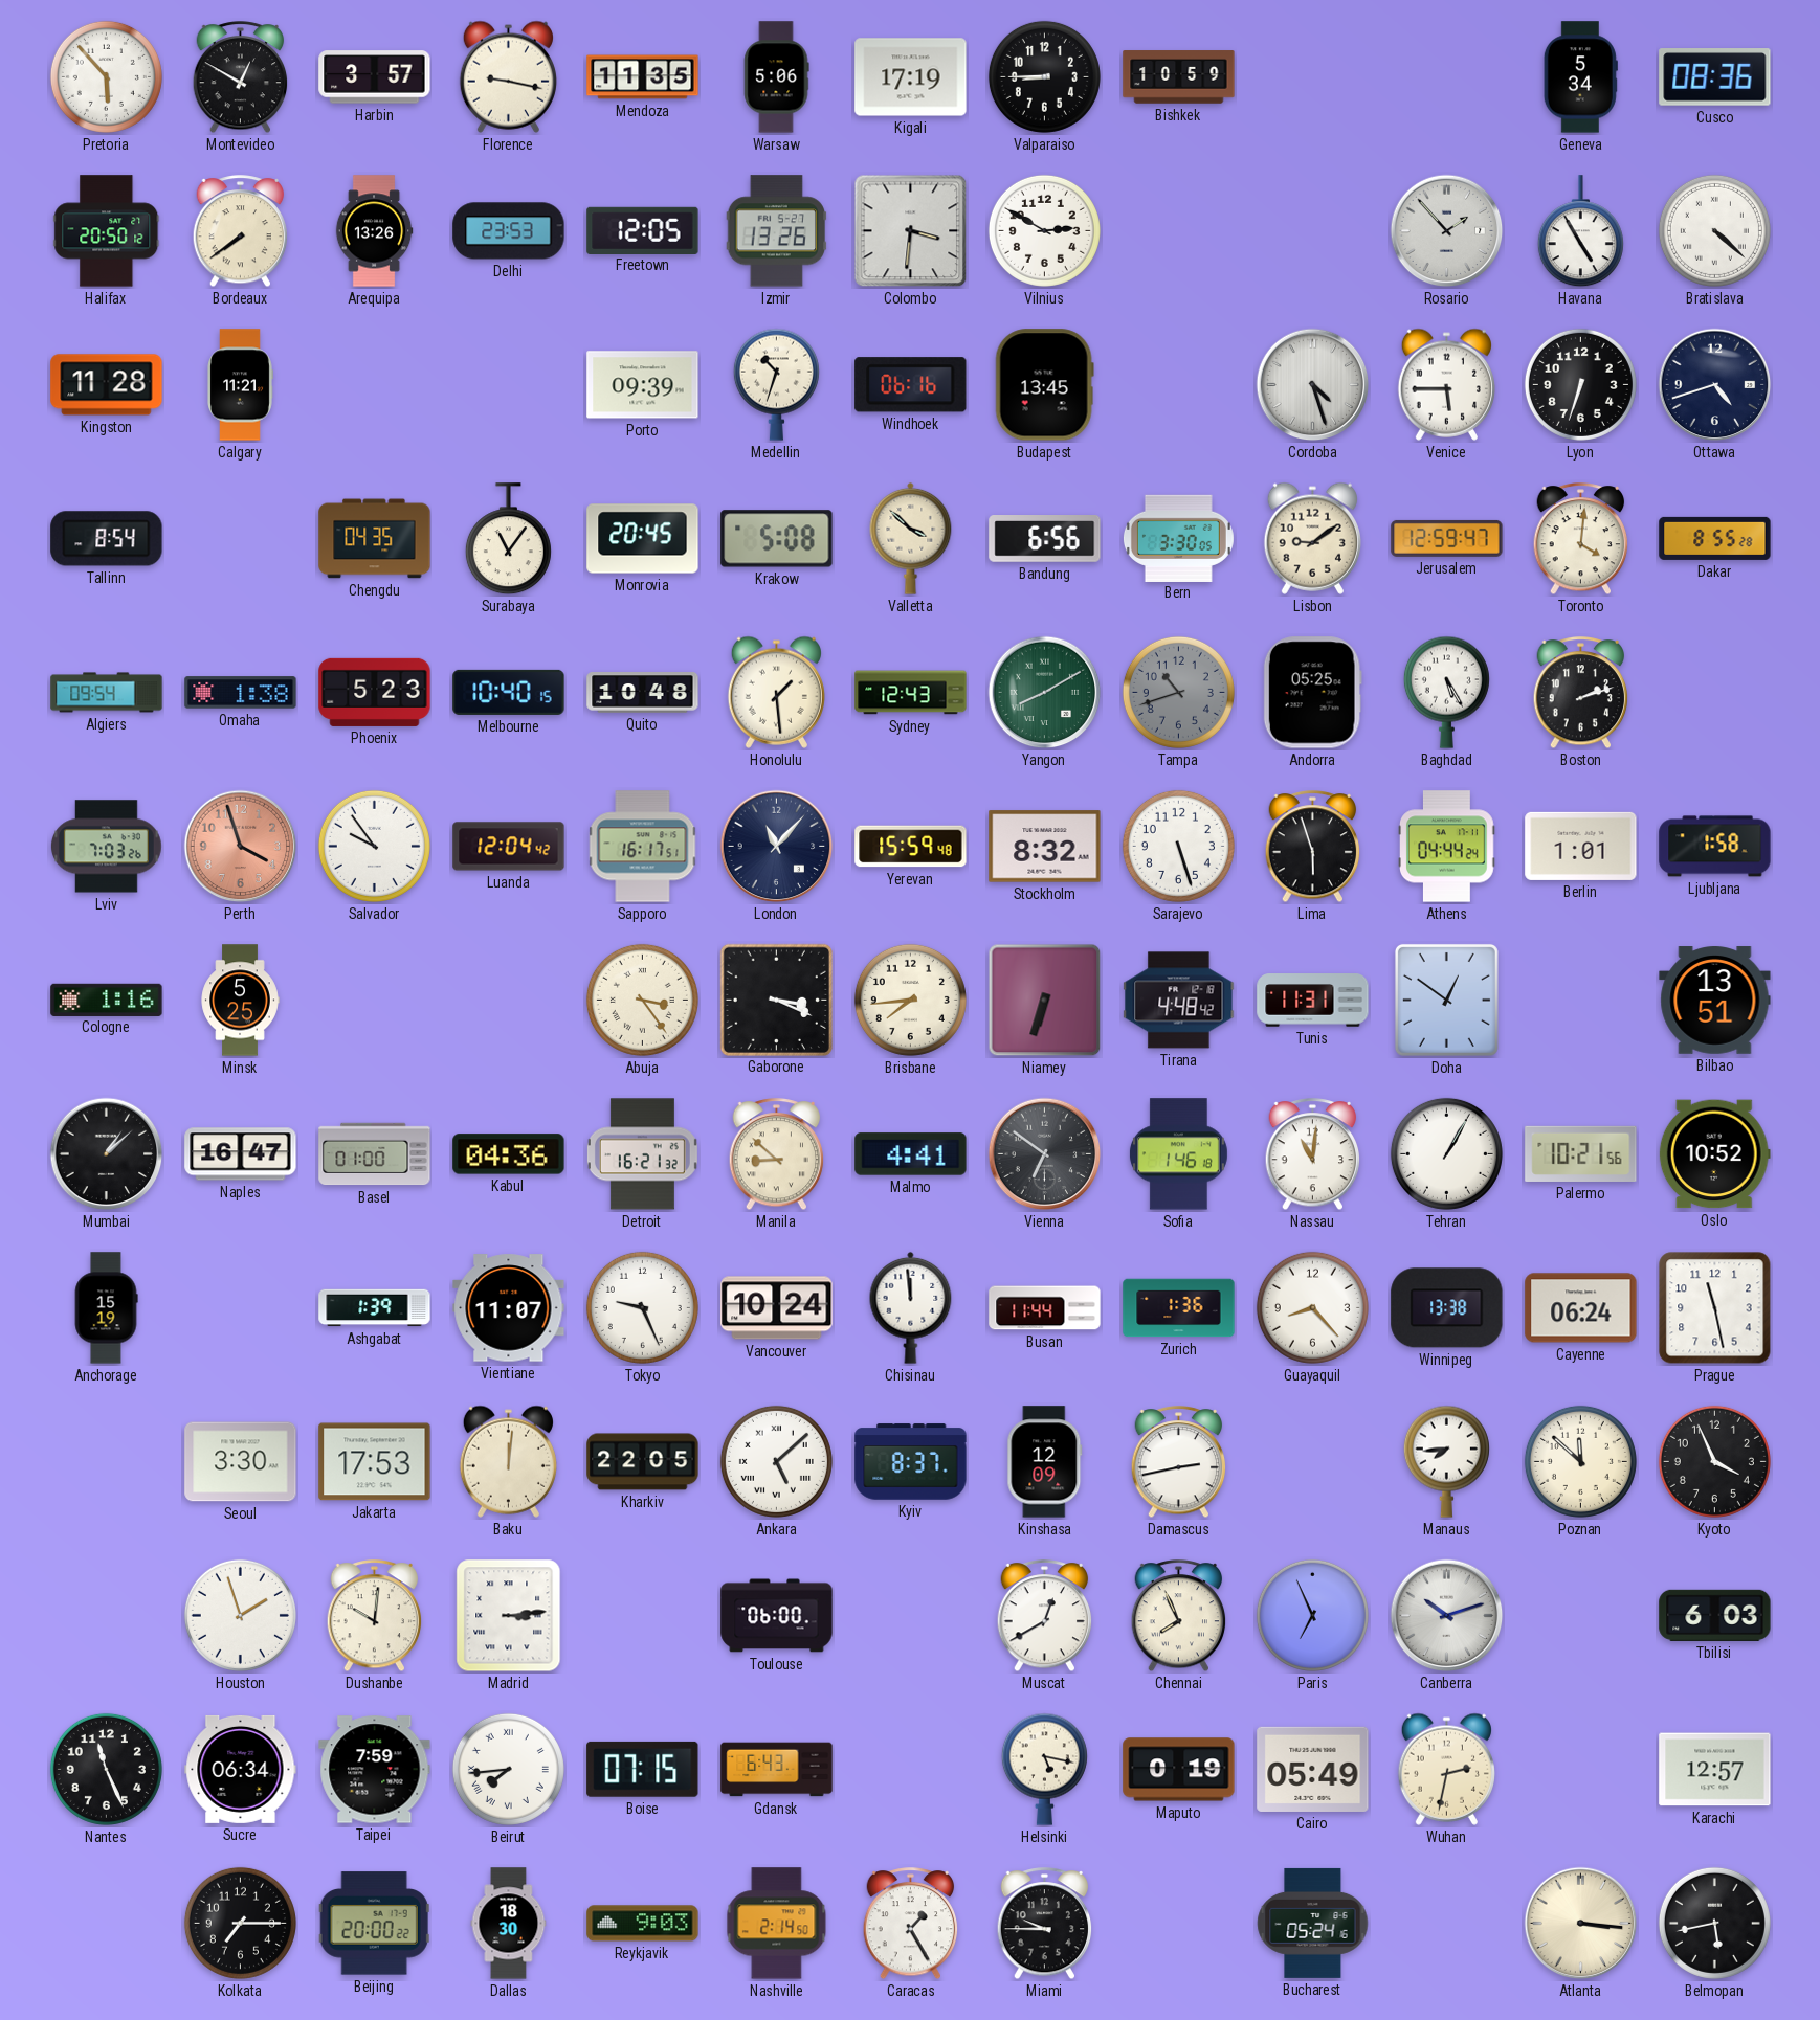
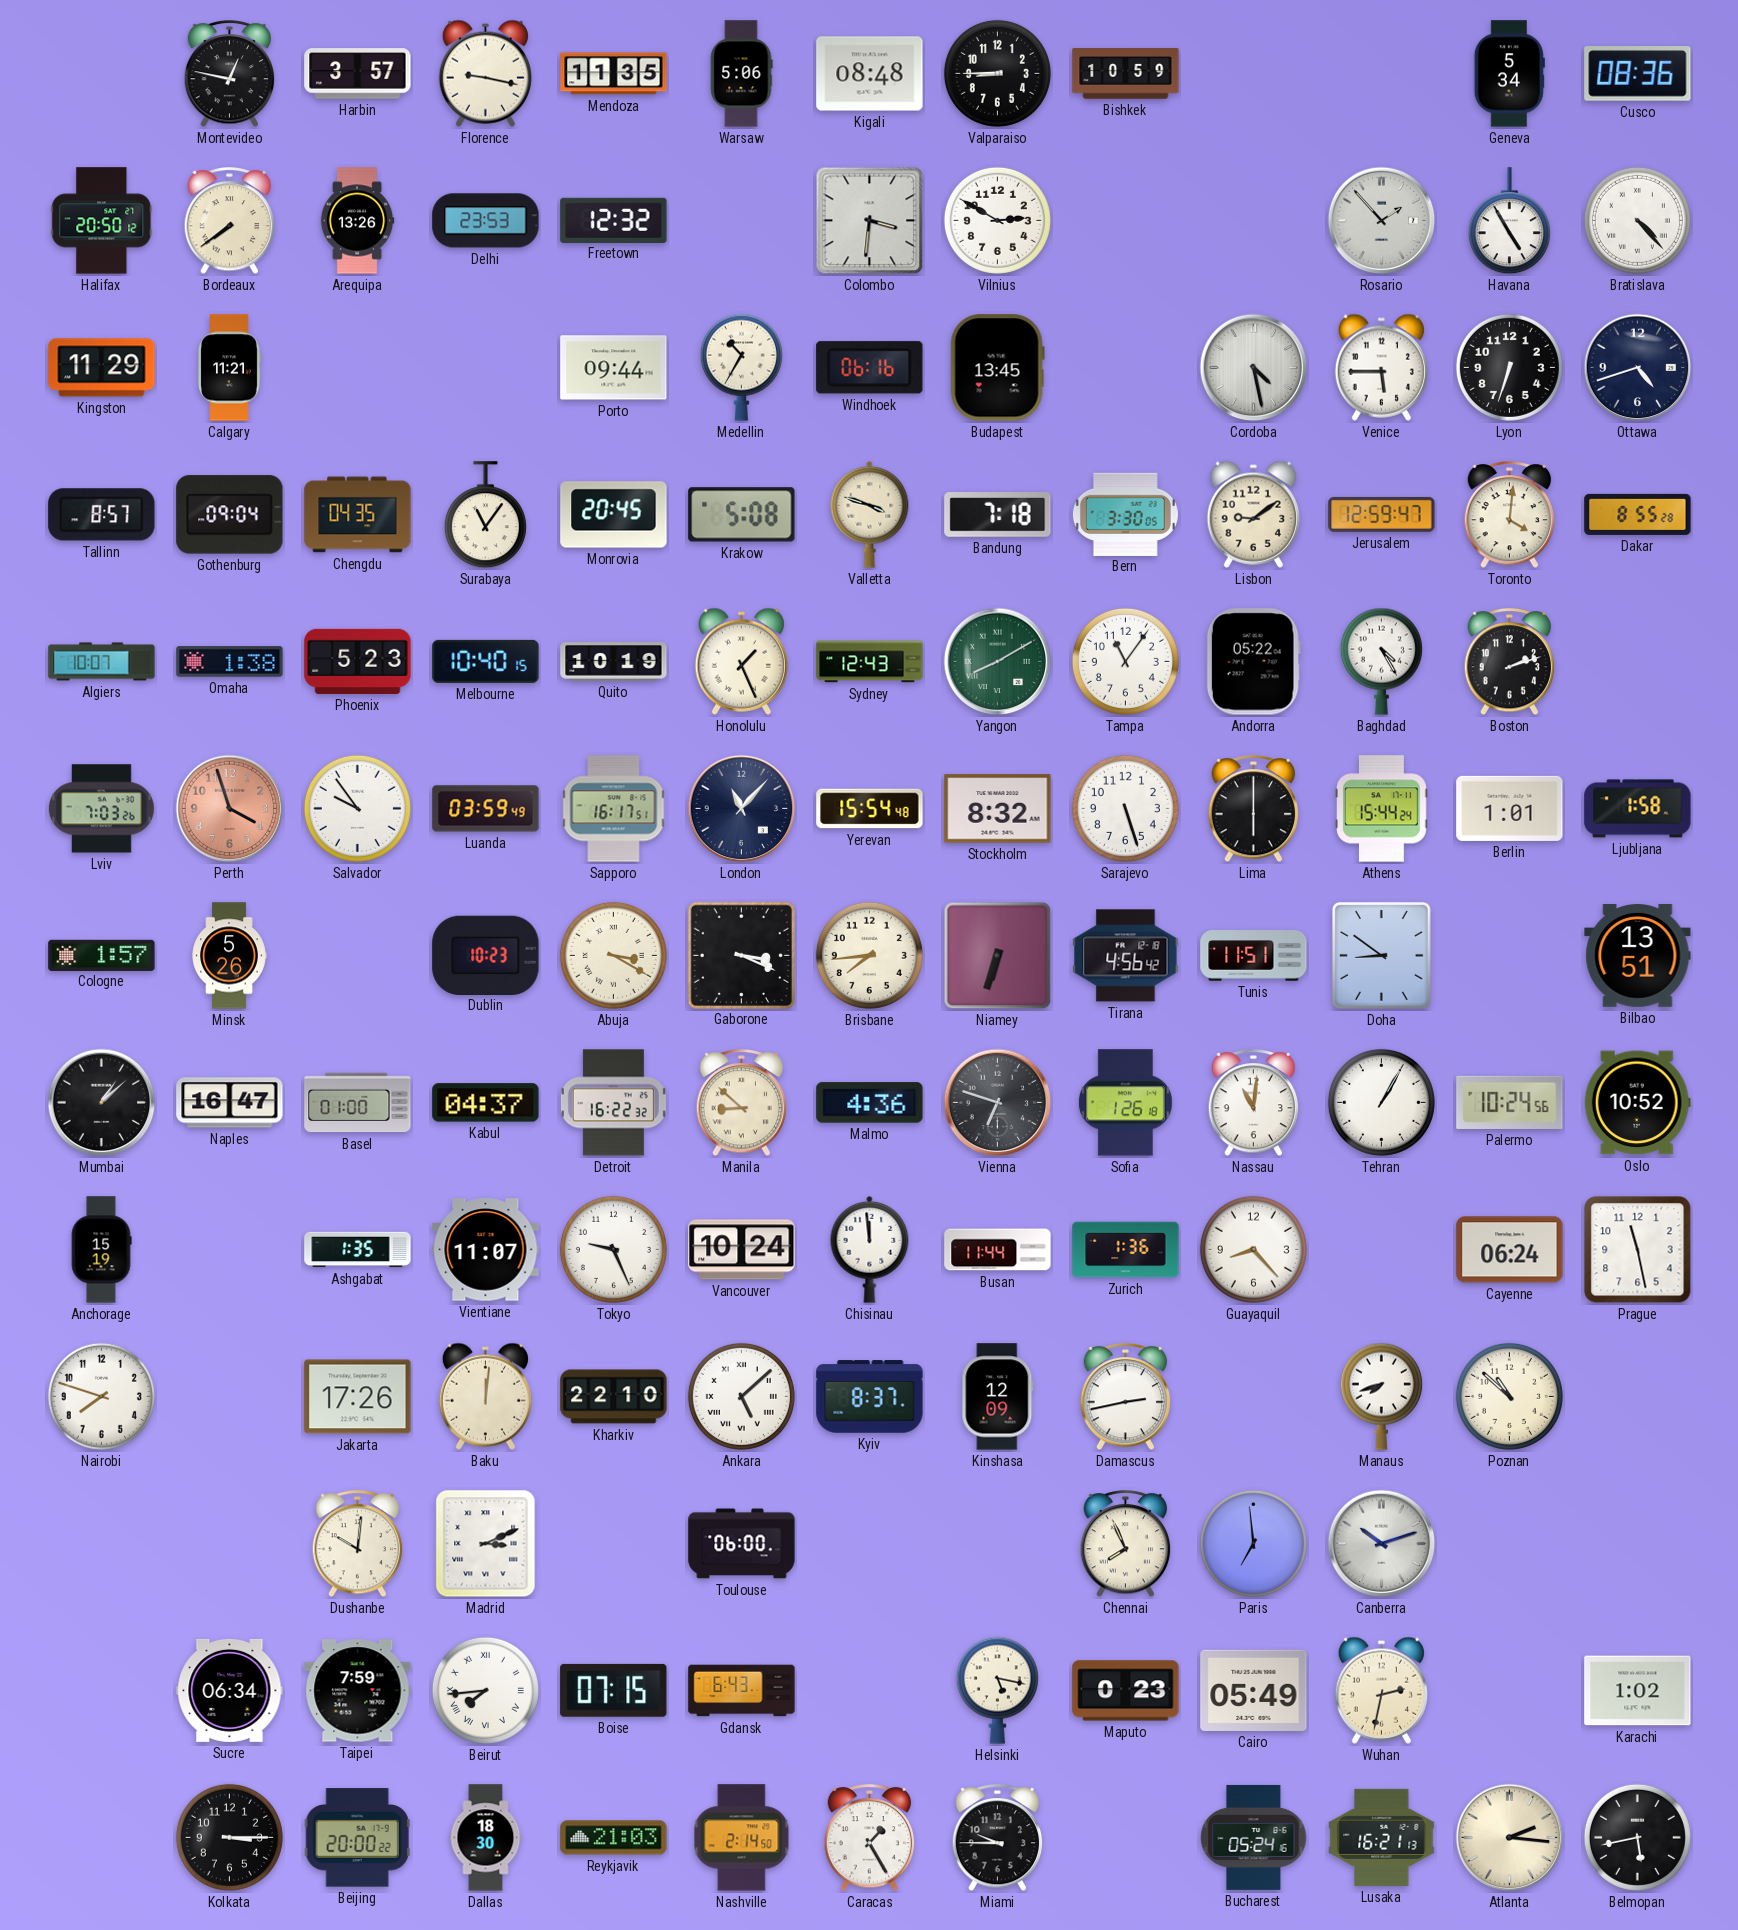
Pretoria: 5:53 -> none
Montevideo: 12:50 -> 12:47
Kigali: 17:19 -> 08:48
Freetown: 12:05 -> 12:32
Izmir: 13:26 -> none
Bratislava: 4:22 -> 4:23
Kingston: 11:28 -> 11:29
Porto: 09:39 -> 09:44
Medellin: 10:33 -> 10:35
Cordoba: 4:27 -> 4:28
Tallinn: 8:54 -> 8:57
Gothenburg: none -> 09:04
Valletta: 3:52 -> 3:48
Bandung: 6:56 -> 7:18
Algiers: 09:54 -> 10:07
Quito: 10:48 -> 10:19
Honolulu: 1:29 -> 1:26
Tampa: 10:42 -> 11:06
Tampa dial: grey -> white
Andorra: 05:25 -> 05:22
Baghdad: 5:25 -> 4:25
Luanda: 12:04 -> 03:59
Yerevan: 15:59 -> 15:54
Lima: 5:57 -> 6:00
Athens: 04:44 -> 15:44
Cologne: 1:16 -> 1:57
Minsk: 5:25 -> 5:26
Dublin: none -> 10:23
Abuja: 3:24 -> 3:20
Tirana: 4:48 -> 4:56
Tunis: 11:31 -> 11:51
Doha: 12:51 -> 8:51
Kabul: 04:36 -> 04:37
Detroit: 16:21 -> 16:22
Malmo: 4:41 -> 4:36
Vienna: 6:51 -> 6:48
Sofia: 1:46 -> 1:26
Palermo: 10:21 -> 10:24
Ashgabat: 1:39 -> 1:35
Winnipeg: 13:38 -> none
Nairobi: none -> 7:48
Seoul: 3:30 -> none
Jakarta: 17:53 -> 17:26
Kharkiv: 22:05 -> 22:10
Manaus: 7:44 -> 7:42
Poznan: 11:52 -> 10:52
Kyoto: 3:56 -> none
Houston: 1:57 -> none
Madrid: 3:14 -> 3:11
Muscat: 12:40 -> none
Paris: 6:56 -> 6:59
Tbilisi: 6:03 -> none
Nantes: 11:26 -> none
Maputo: 0:19 -> 0:23
Karachi: 12:57 -> 1:02
Kolkata: 7:15 -> 3:15
Reykjavik: 9:03 -> 21:03
Lusaka: none -> 16:21
Atlanta: 3:16 -> 2:16
